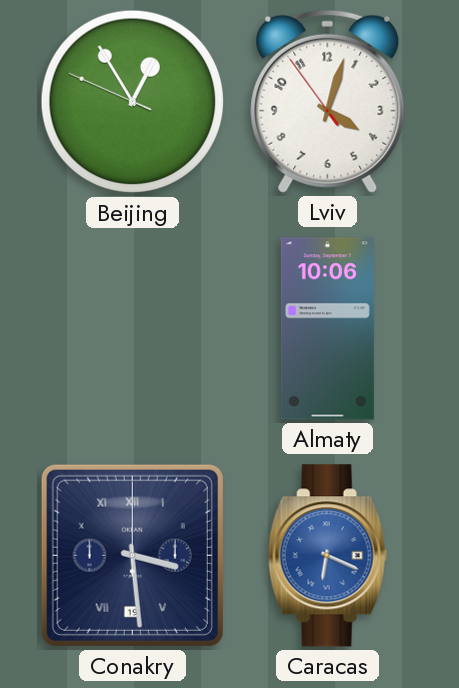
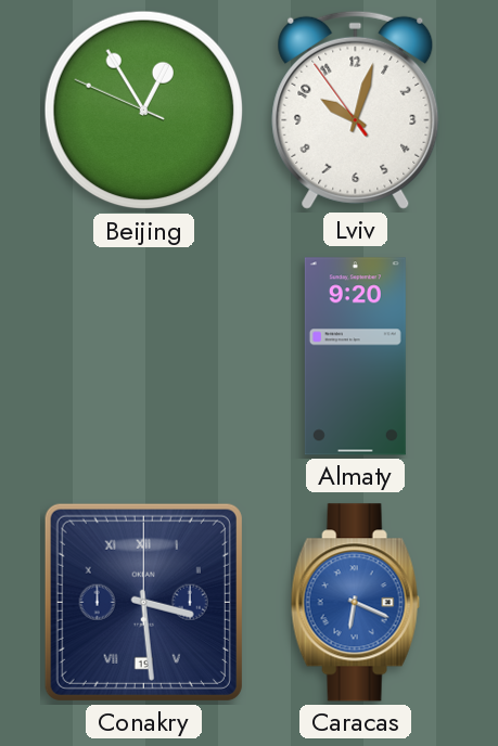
Lviv: 4:02 -> 10:02
Almaty: 10:06 -> 9:20
